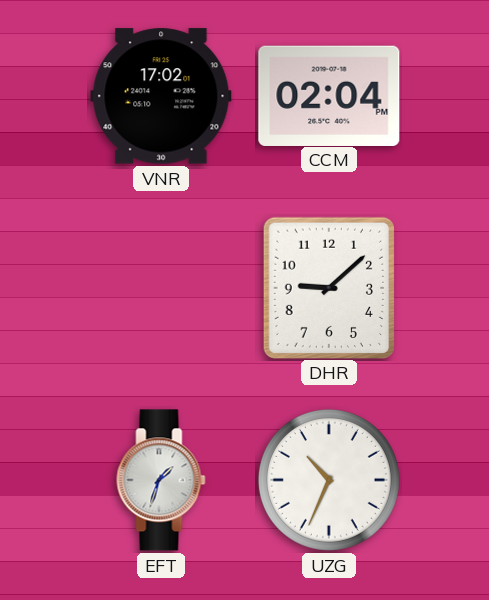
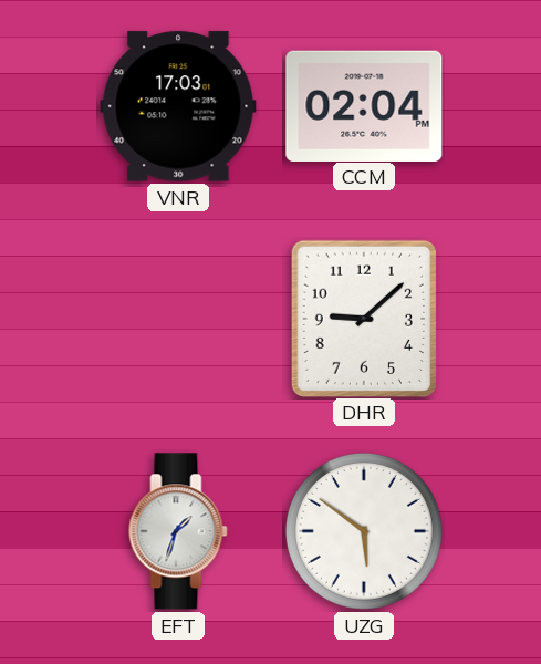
VNR: 17:02 -> 17:03
UZG: 10:34 -> 5:51
